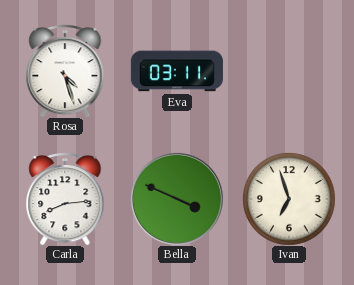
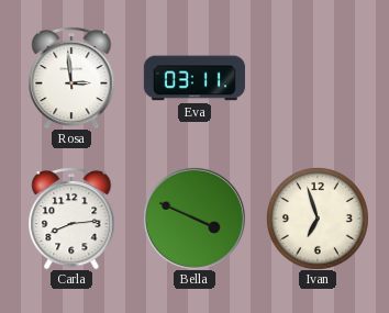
Rosa: 4:27 -> 2:59
